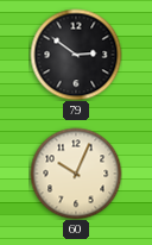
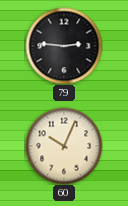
79: 2:51 -> 2:46
